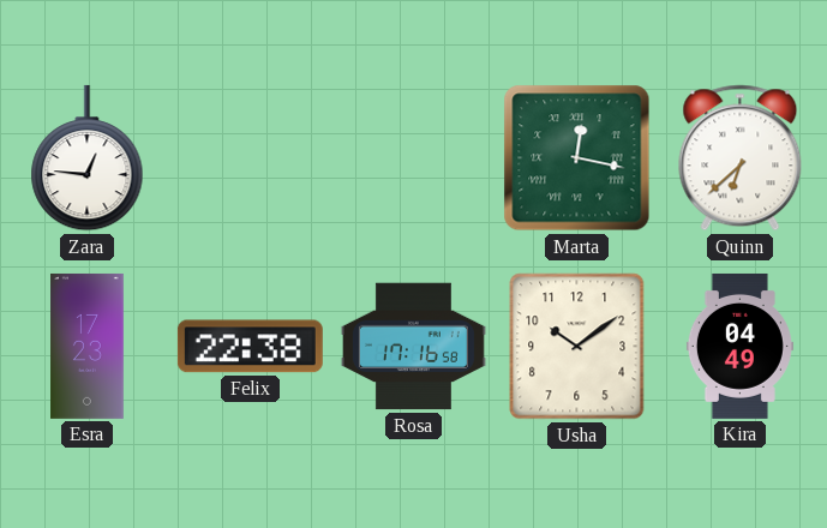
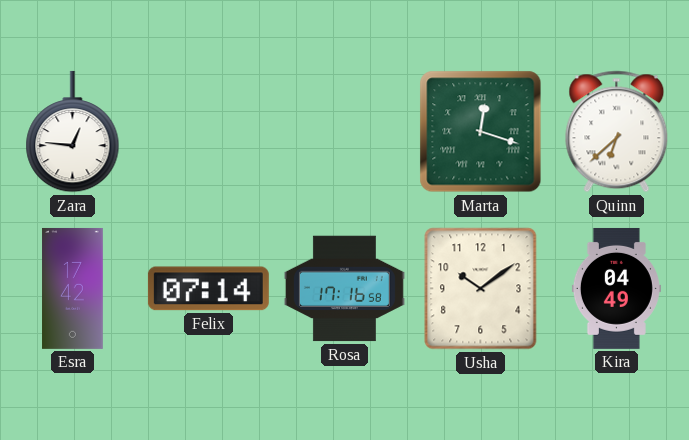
Marta: 12:17 -> 12:18
Esra: 17:23 -> 17:42
Felix: 22:38 -> 07:14
